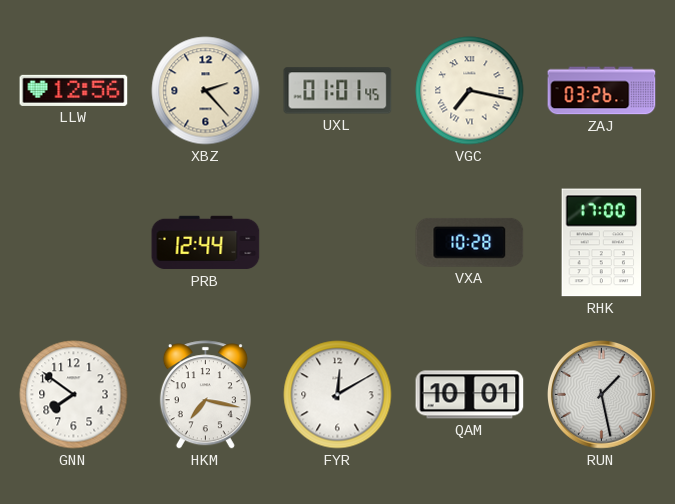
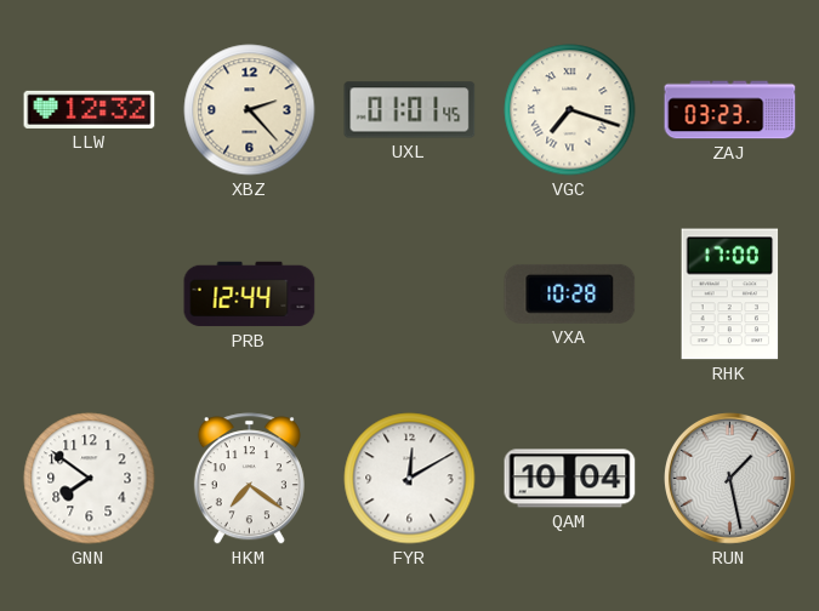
LLW: 12:56 -> 12:32
VGC: 7:17 -> 7:18
ZAJ: 03:26 -> 03:23
HKM: 7:17 -> 7:21
QAM: 10:01 -> 10:04
